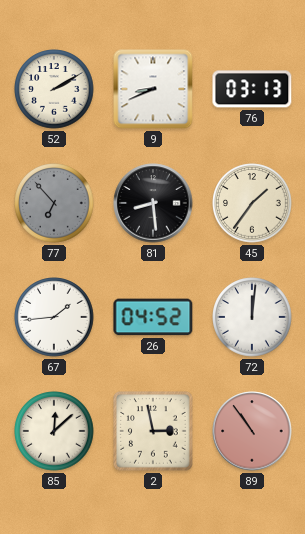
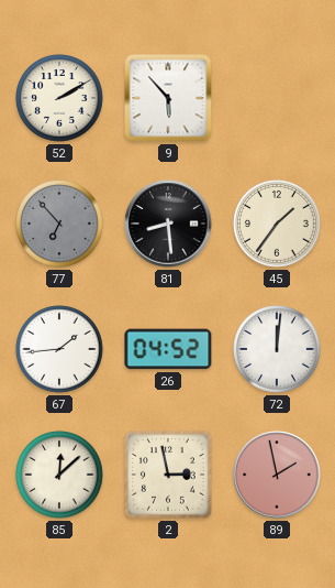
9: 8:41 -> 5:53
76: 03:13 -> none
89: 10:54 -> 1:58
